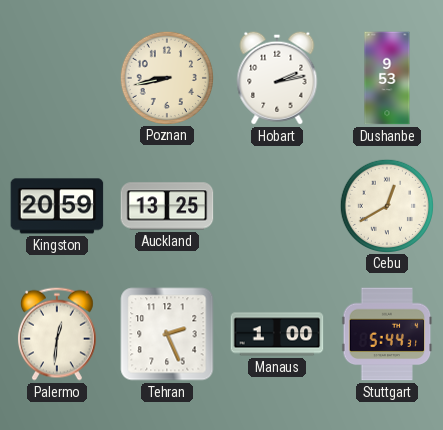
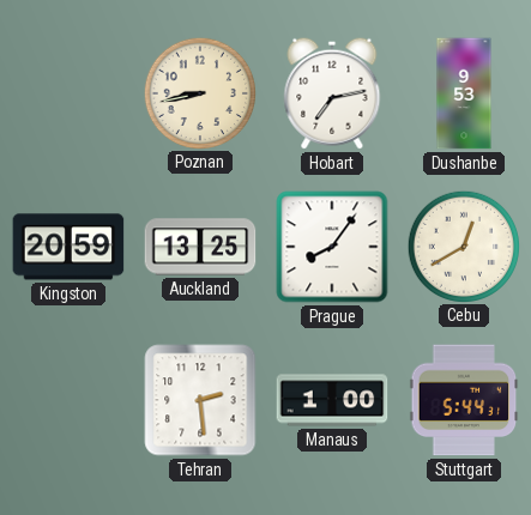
Hobart: 2:13 -> 7:13
Prague: none -> 8:06
Palermo: 12:31 -> none
Tehran: 2:26 -> 2:29
